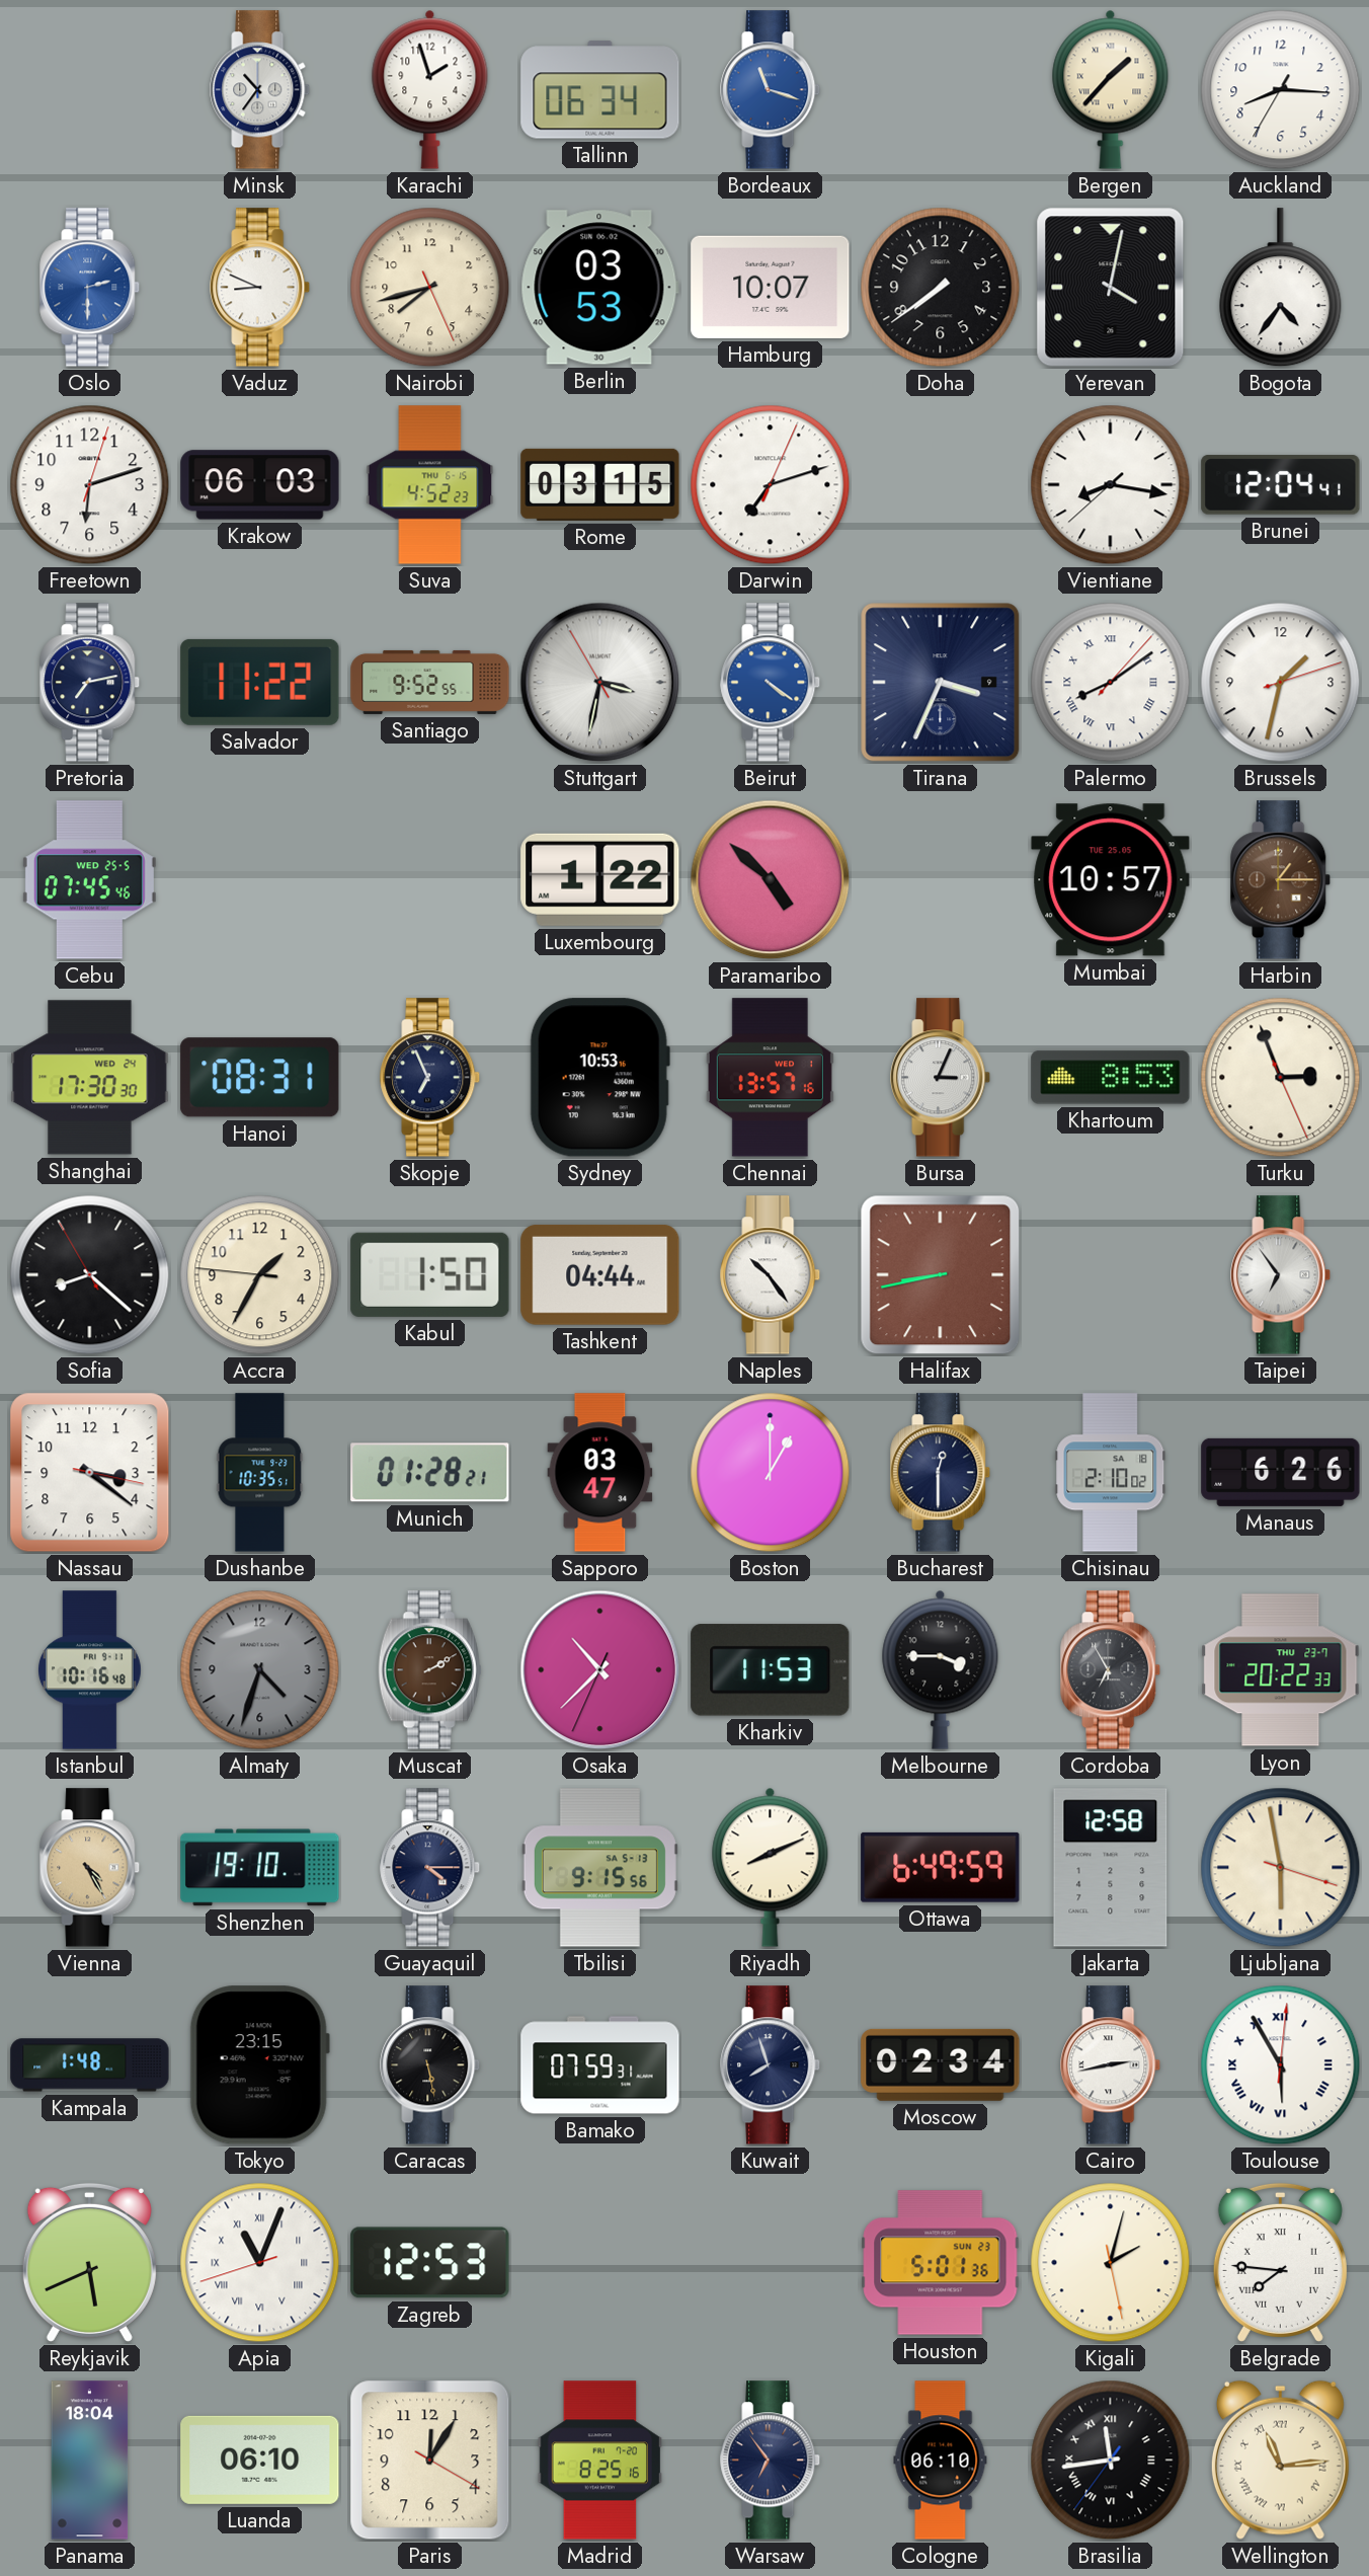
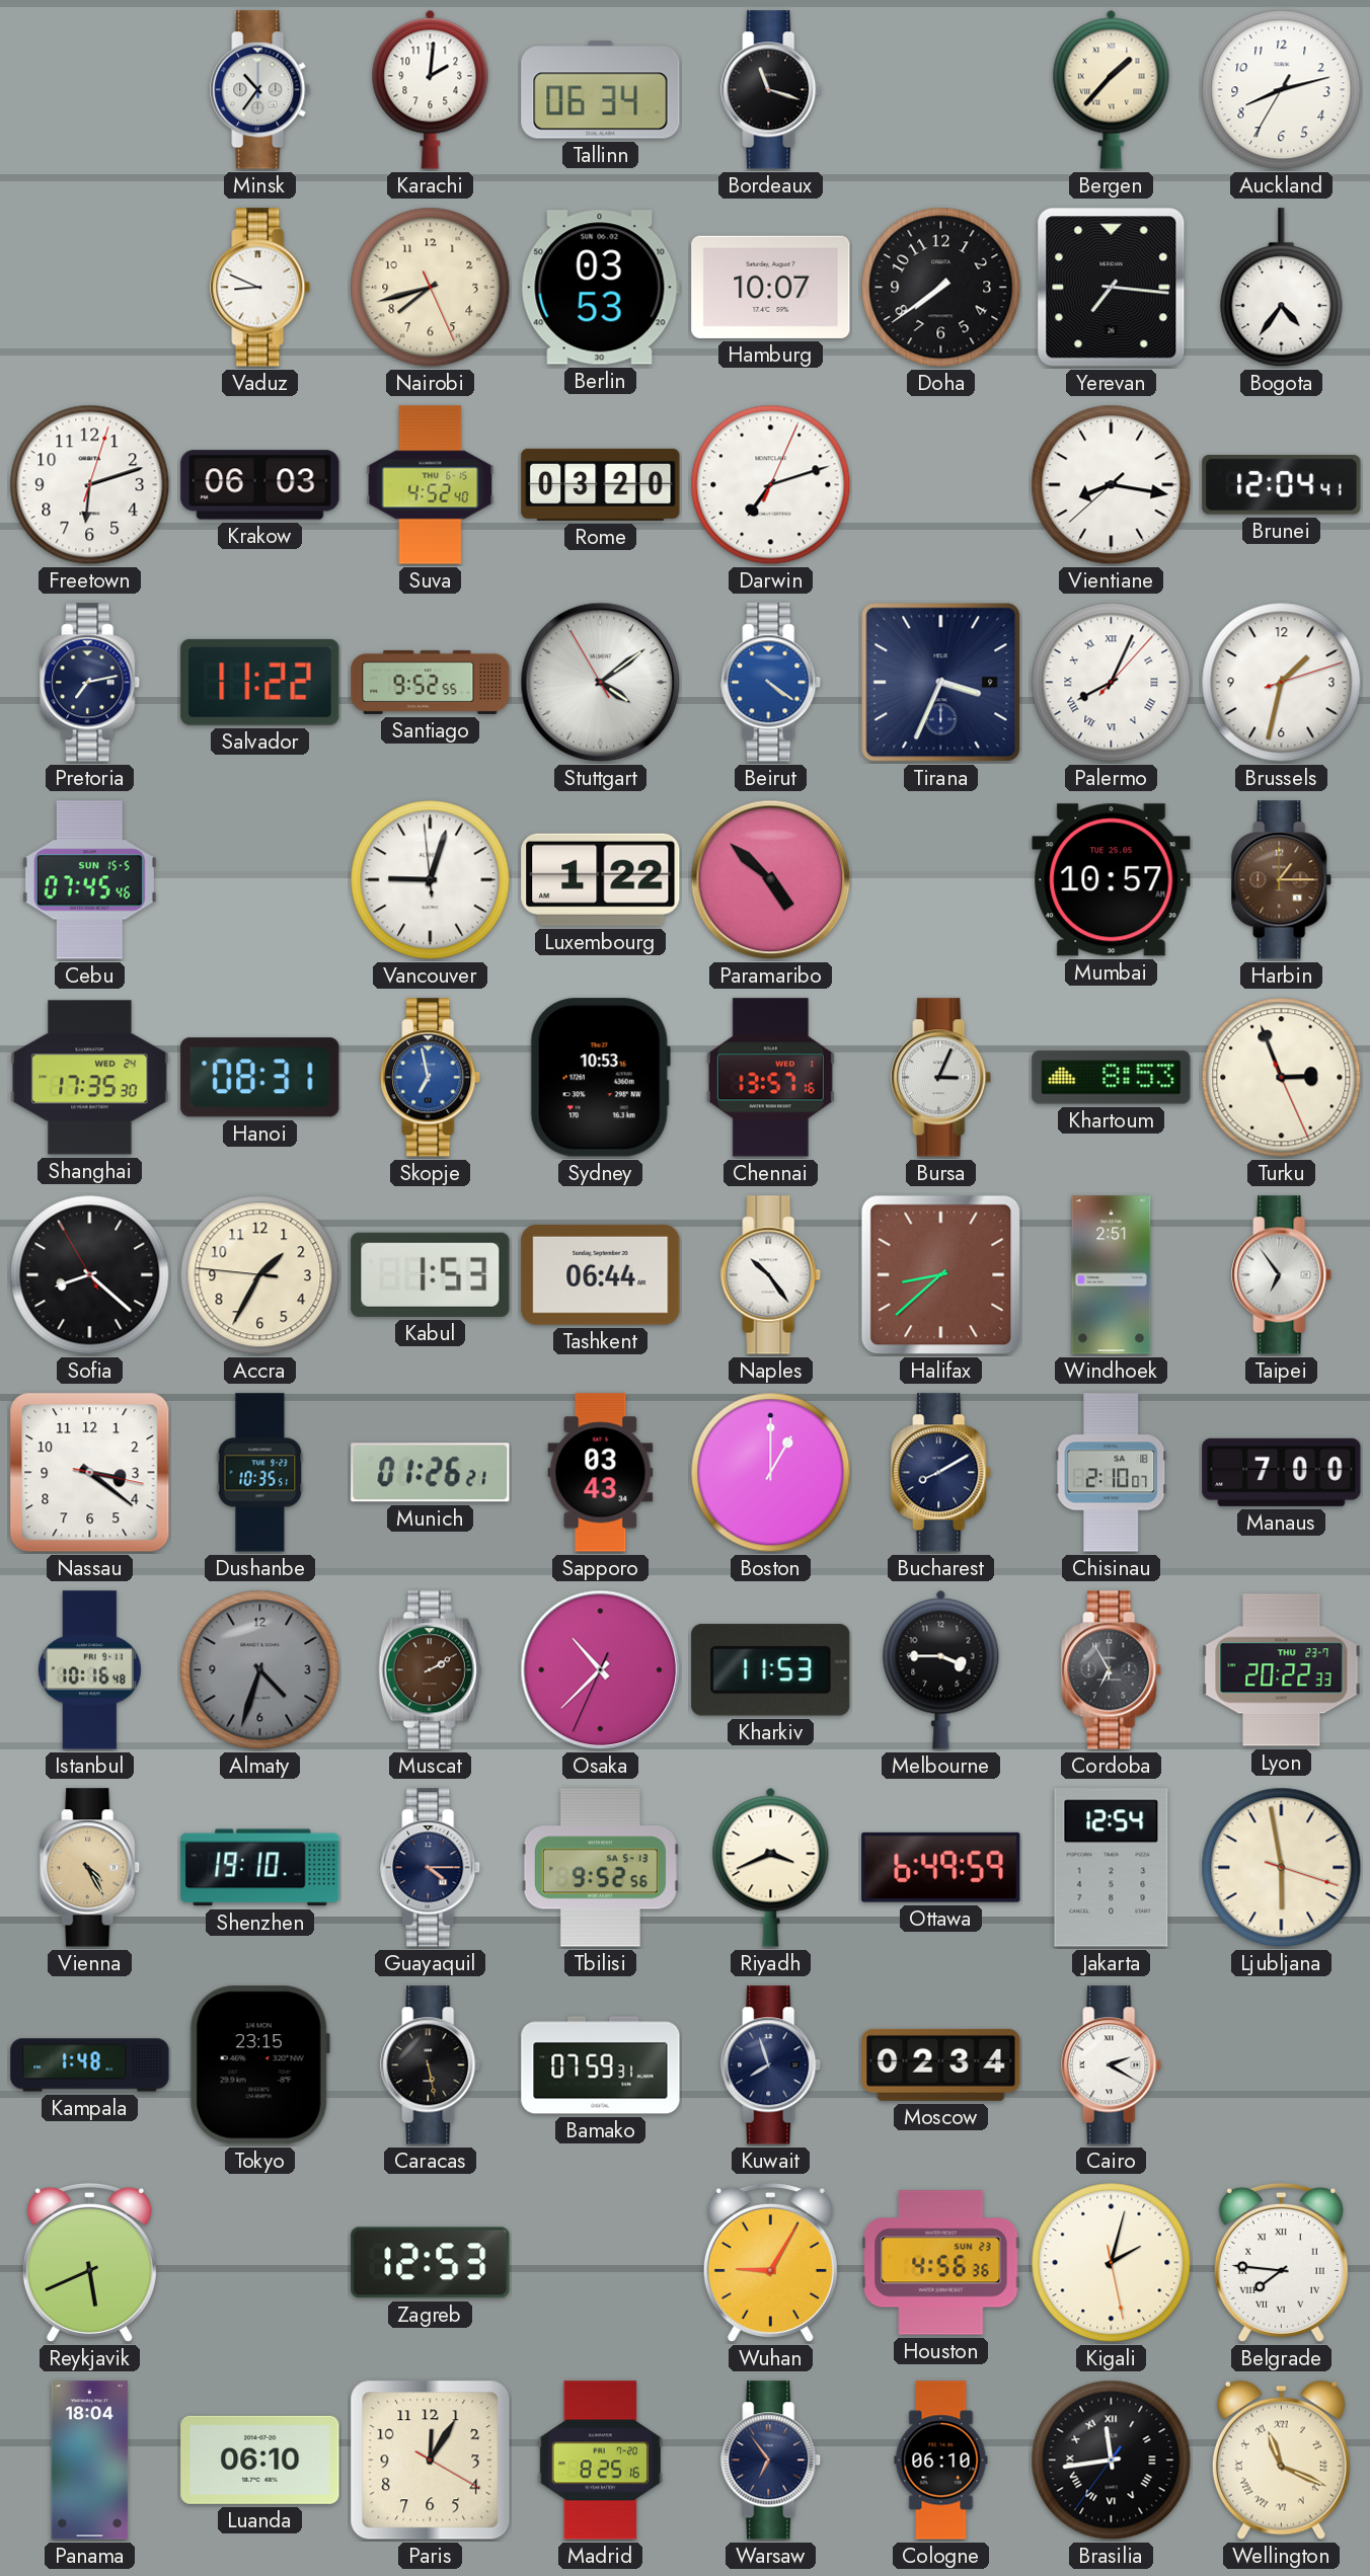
Karachi: 1:57 -> 2:01
Bordeaux dial: blue -> black
Auckland: 8:15 -> 8:12
Oslo: 2:30 -> none
Yerevan: 4:02 -> 7:16
Suva: 4:52:23 -> 4:52:40
Rome: 03:15 -> 03:20
Stuttgart: 3:31 -> 4:08
Palermo: 8:09 -> 8:04
Cebu date: WED 25-5 -> SUN 15-5
Vancouver: none -> 9:02
Shanghai: 17:30 -> 17:35
Skopje: 6:56 -> 6:58
Skopje dial: navy -> blue
Kabul: 1:50 -> 1:53
Tashkent: 04:44 -> 06:44
Halifax: 8:43 -> 8:38
Windhoek: none -> 2:51
Munich: 01:28 -> 01:26
Sapporo: 03:47 -> 03:43
Bucharest: 12:30 -> 8:10
Chisinau: 2:10:02 -> 2:10:07
Manaus: 6:26 -> 7:00
Tbilisi: 9:15 -> 9:52
Riyadh: 8:11 -> 3:41
Jakarta: 12:58 -> 12:54
Cairo: 2:43 -> 2:20
Toulouse: 5:55 -> none
Apia: 11:03 -> none
Wuhan: none -> 9:05
Houston: 5:01 -> 4:56
Wellington: 11:14 -> 11:19
